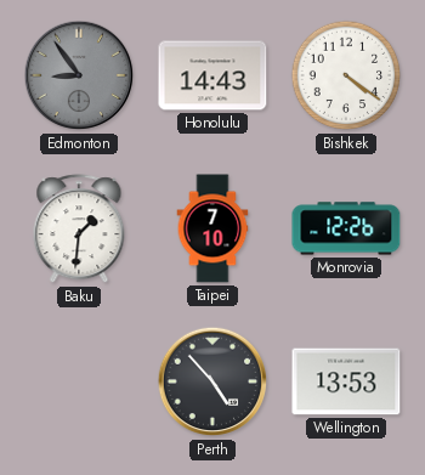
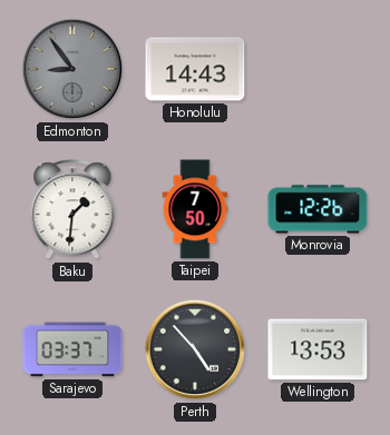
Bishkek: 4:21 -> none
Taipei: 7:10 -> 7:50
Sarajevo: none -> 03:37
